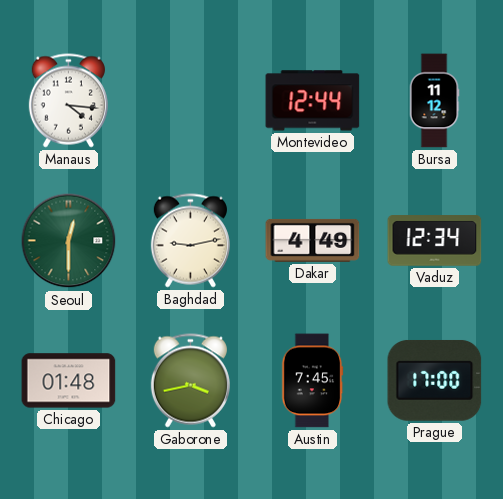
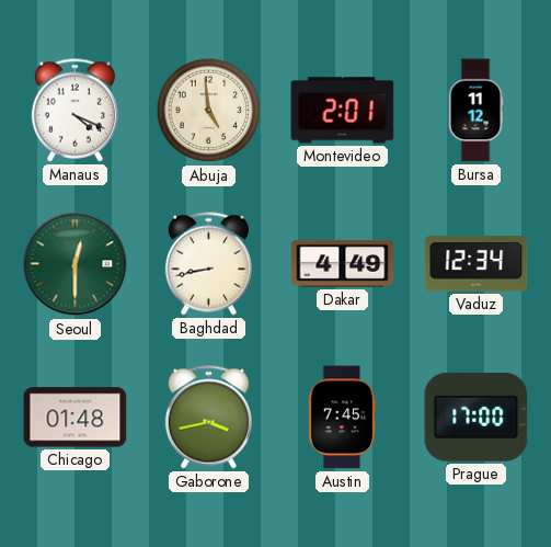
Manaus: 4:16 -> 4:19
Abuja: none -> 4:59
Montevideo: 12:44 -> 2:01
Baghdad: 9:13 -> 8:43
